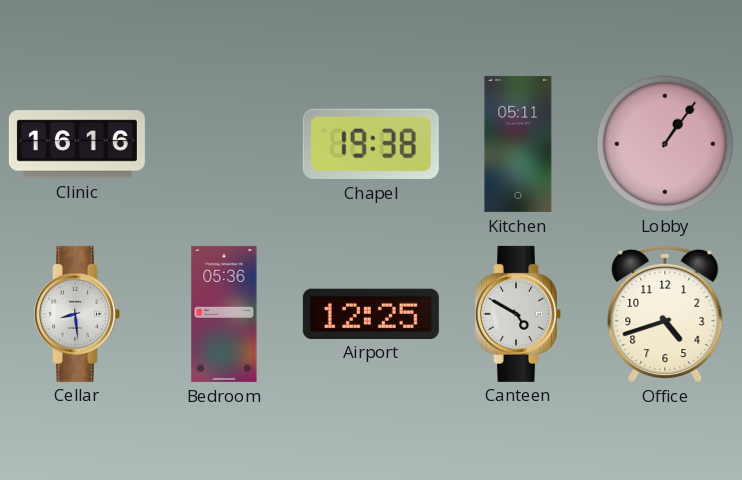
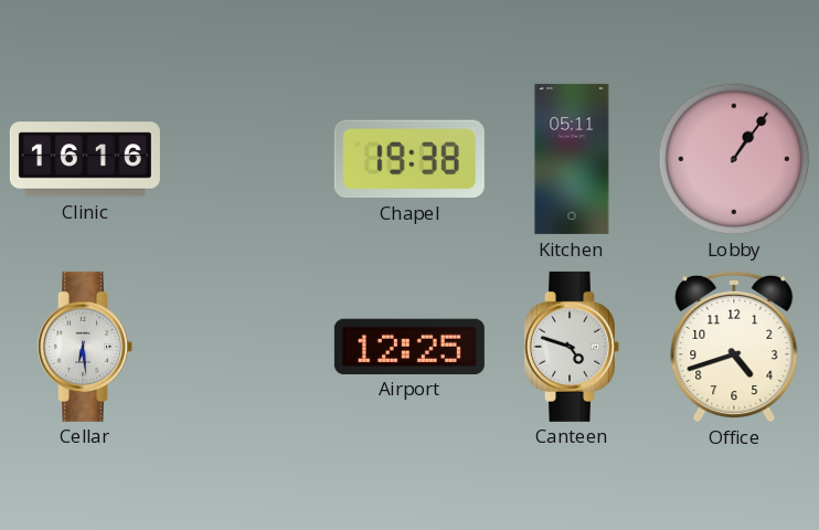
Cellar: 8:29 -> 6:29
Bedroom: 05:36 -> none
Canteen: 4:50 -> 4:48
